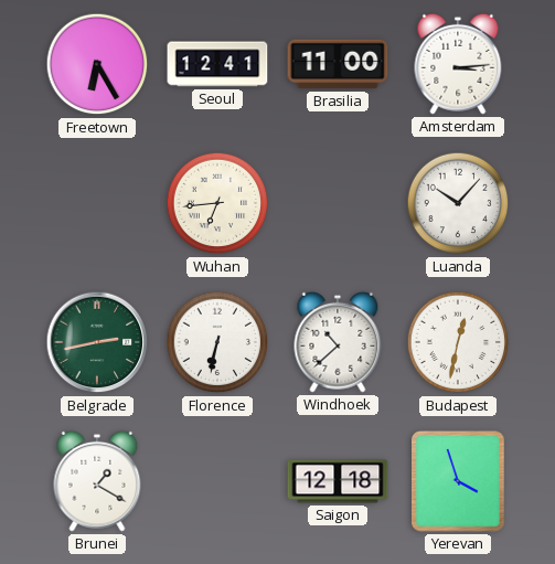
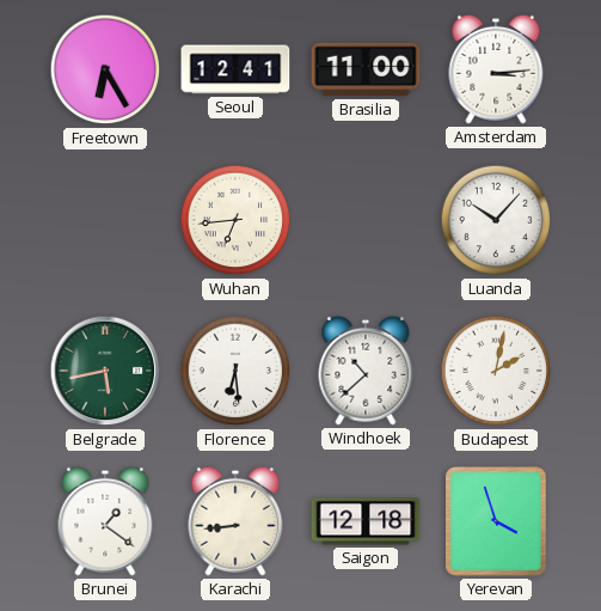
Belgrade: 2:43 -> 5:43
Florence: 6:32 -> 6:29
Budapest: 12:32 -> 2:02
Brunei: 1:20 -> 1:21
Karachi: none -> 8:44
